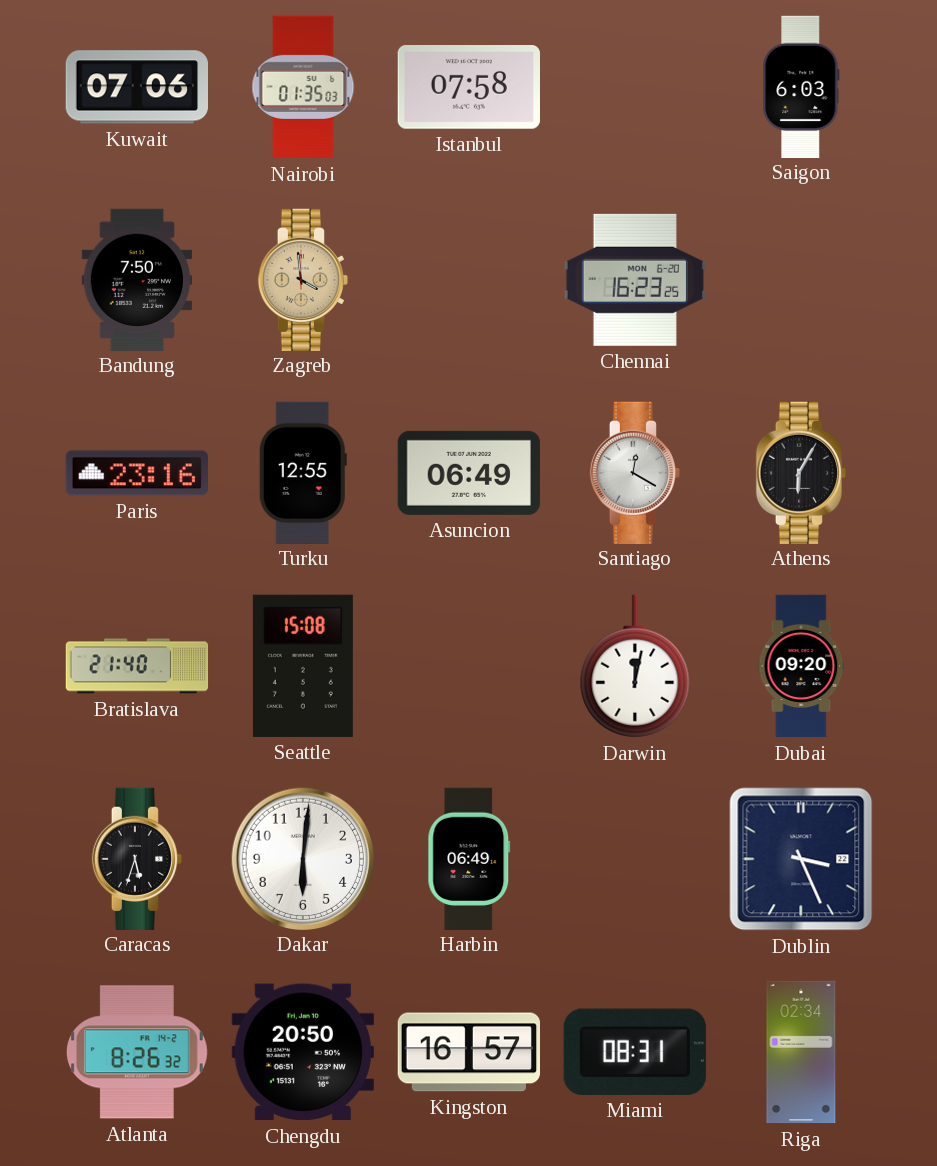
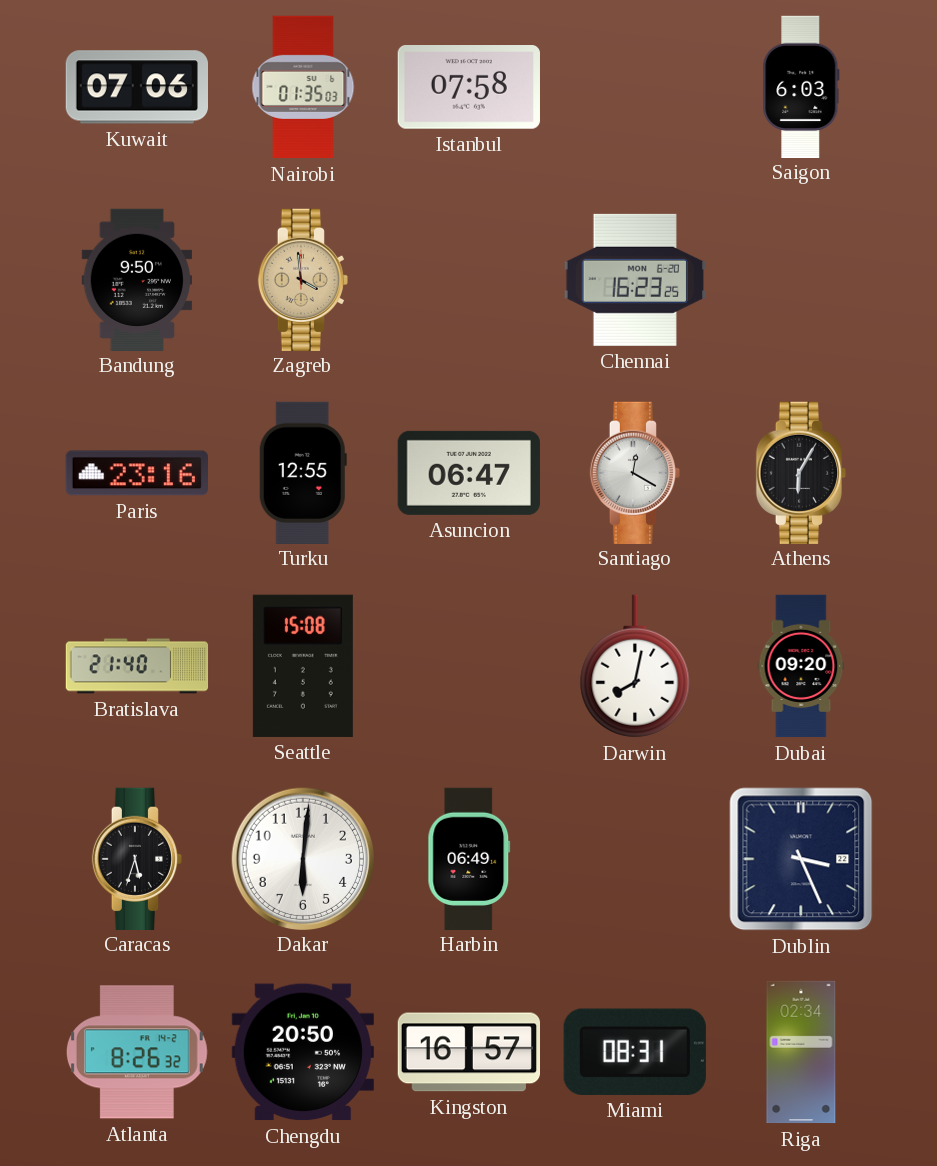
Bandung: 7:50 -> 9:50
Asuncion: 06:49 -> 06:47
Darwin: 12:02 -> 8:02
